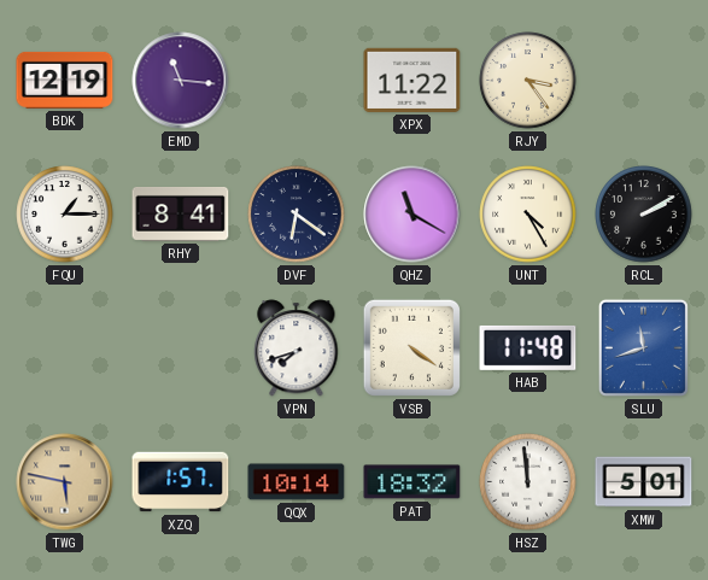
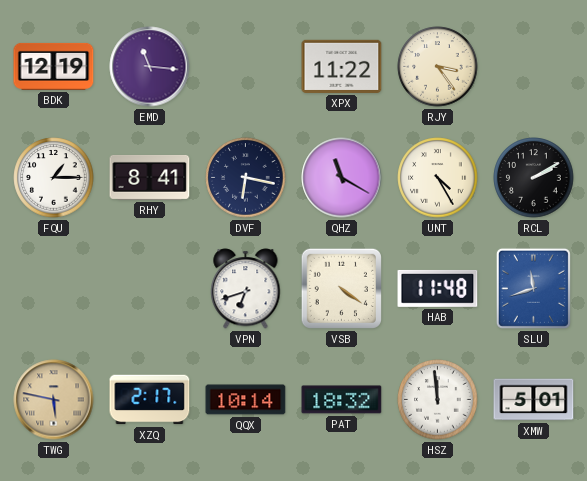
DVF: 6:21 -> 6:17
VPN: 7:42 -> 6:42
XZQ: 1:57 -> 2:17
